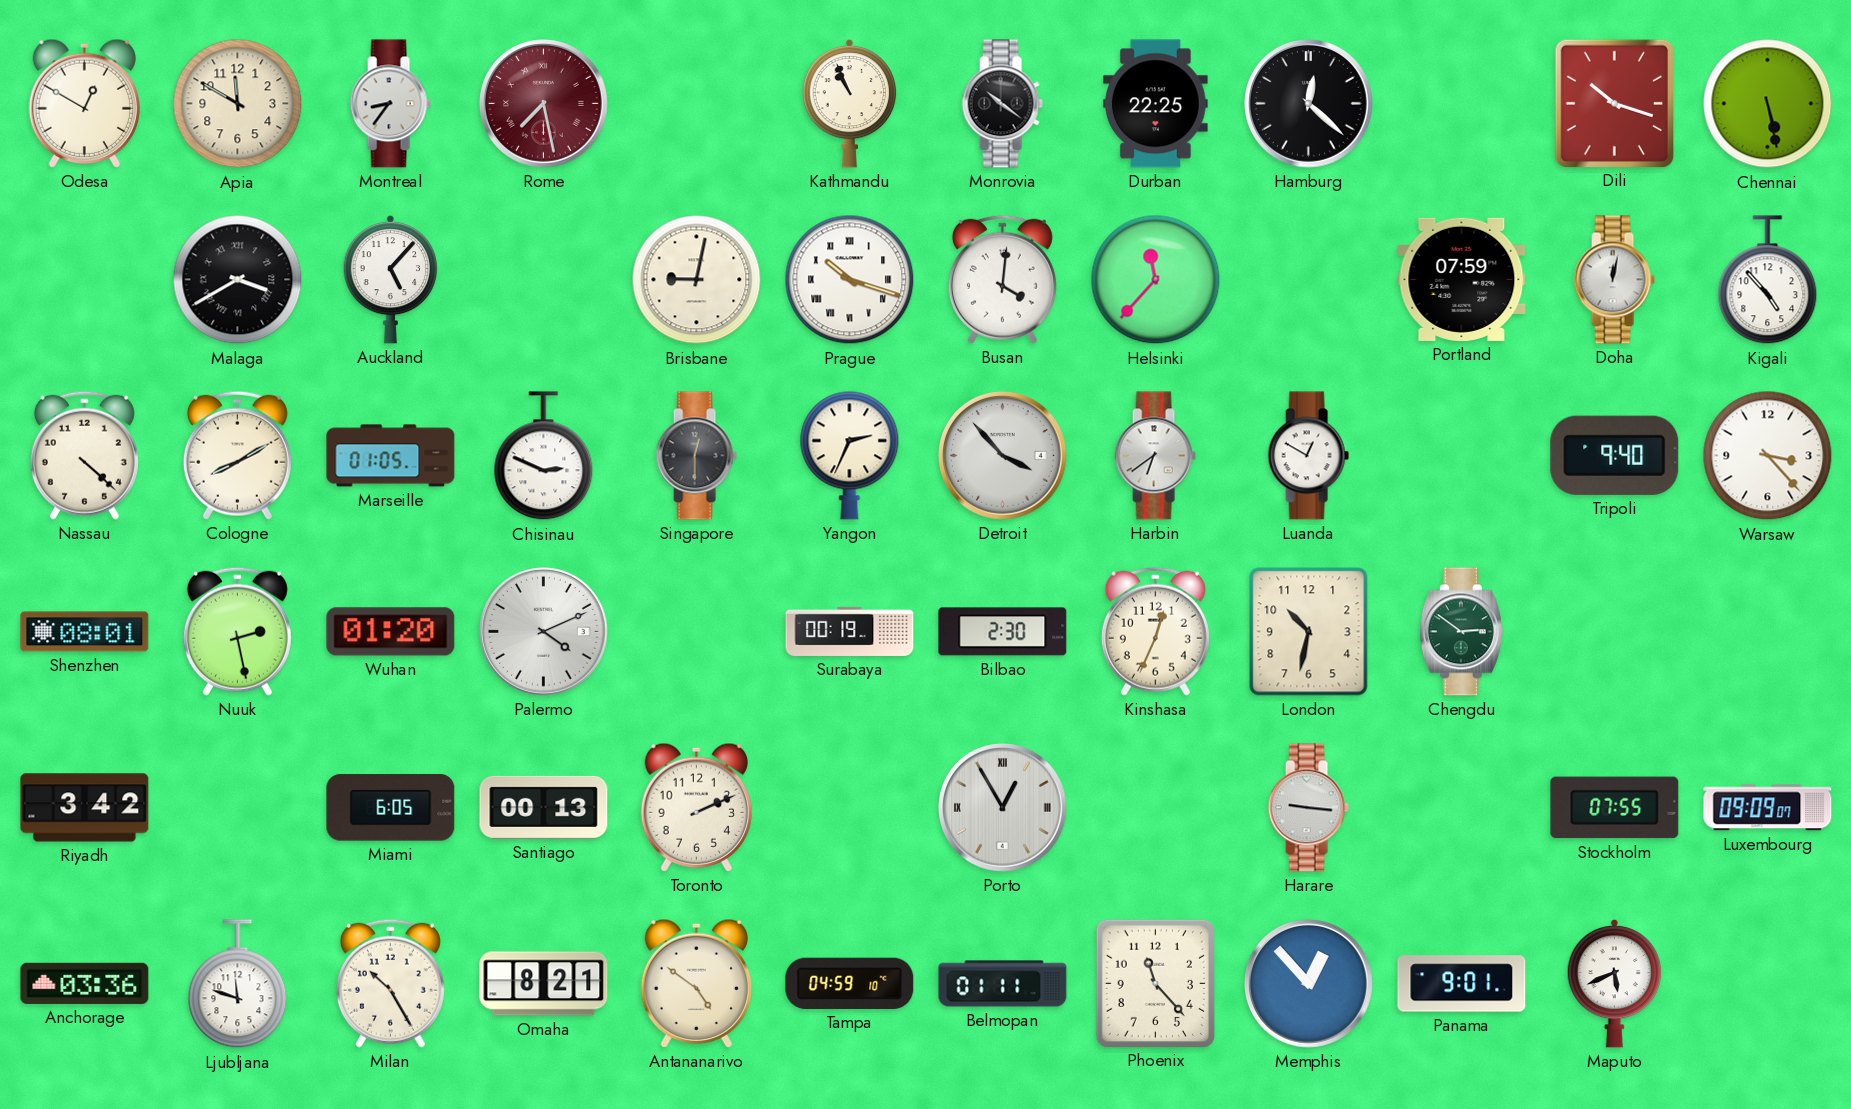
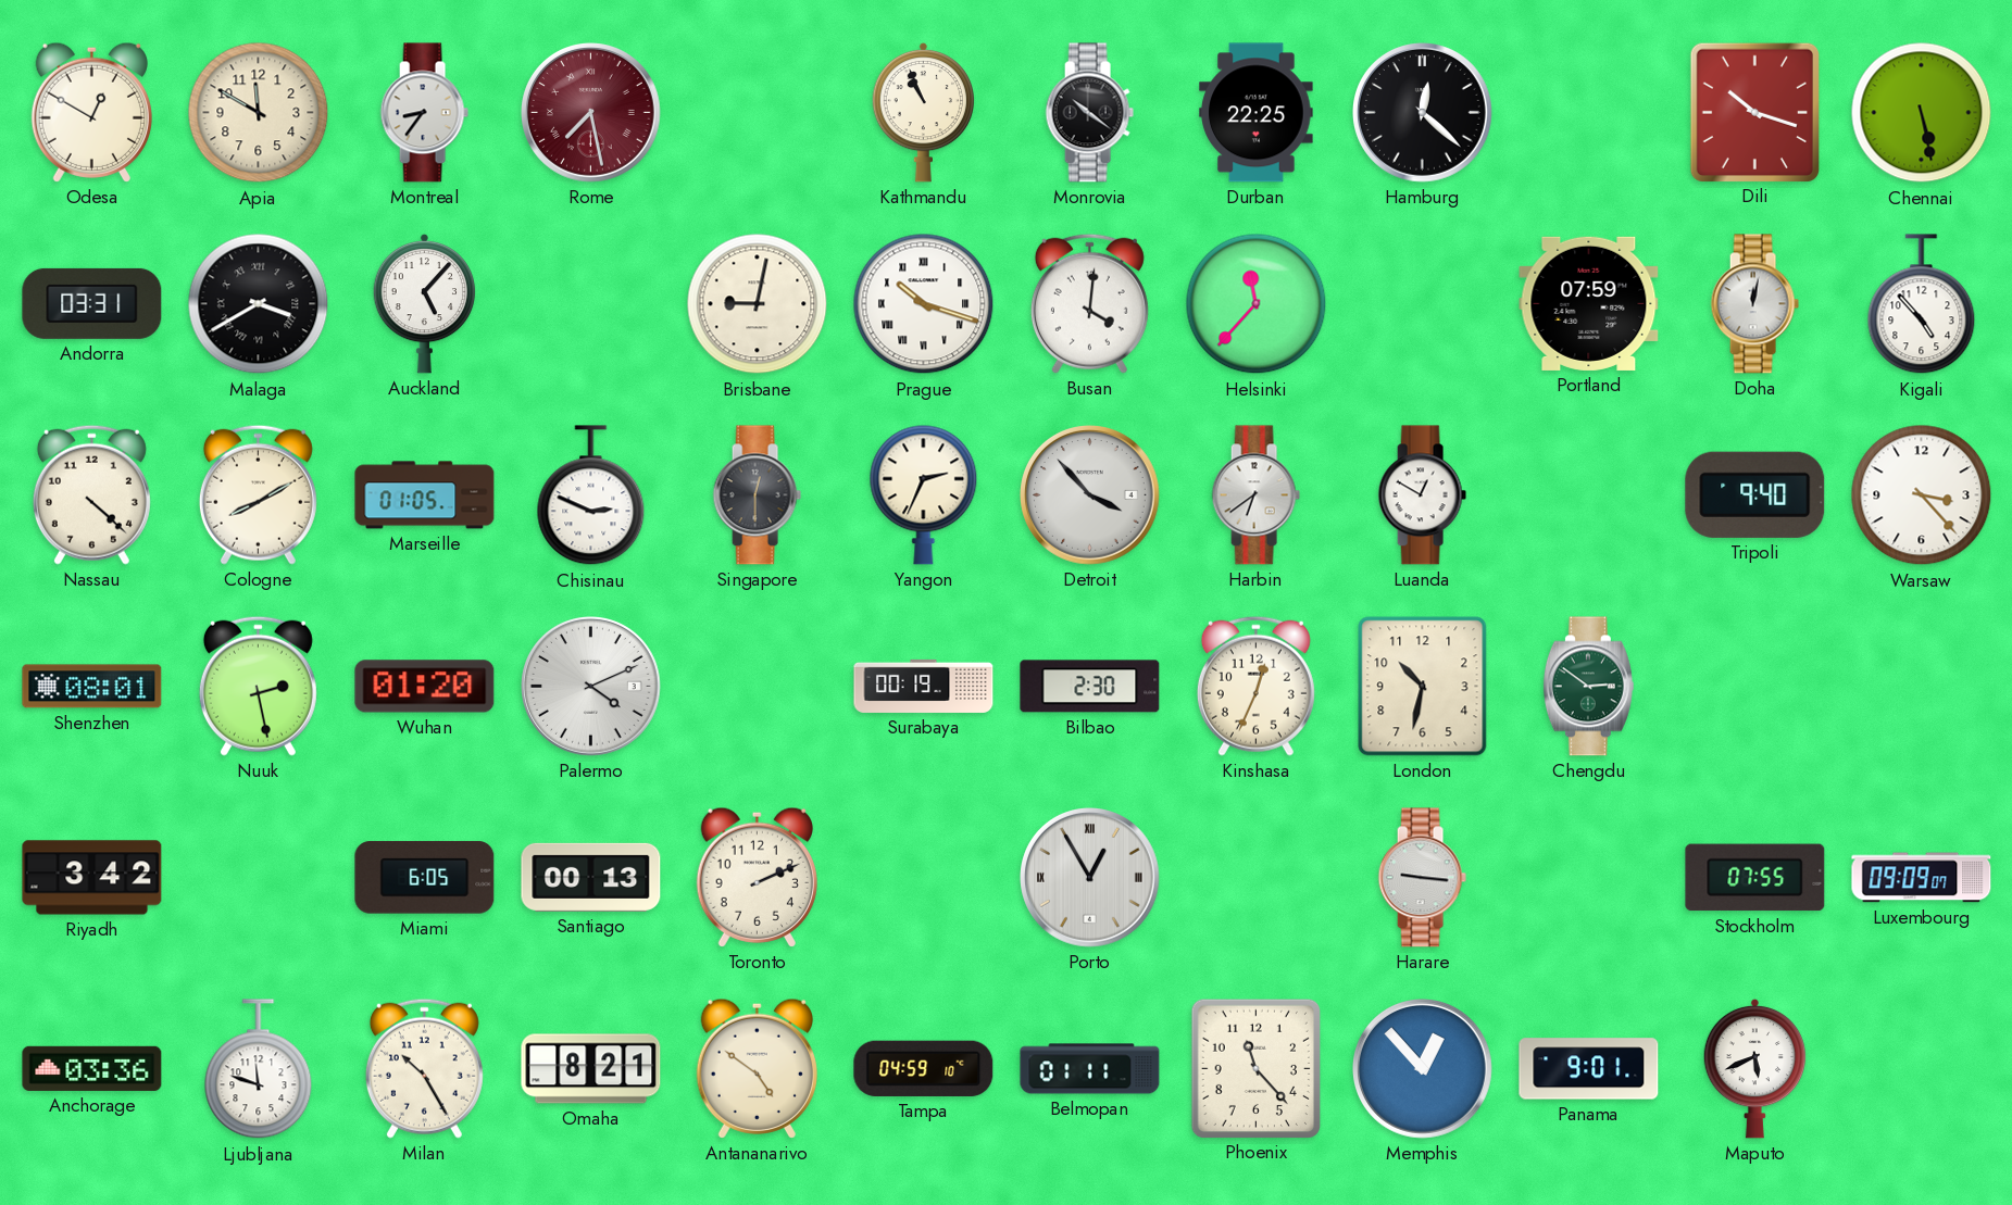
Andorra: none -> 03:31
